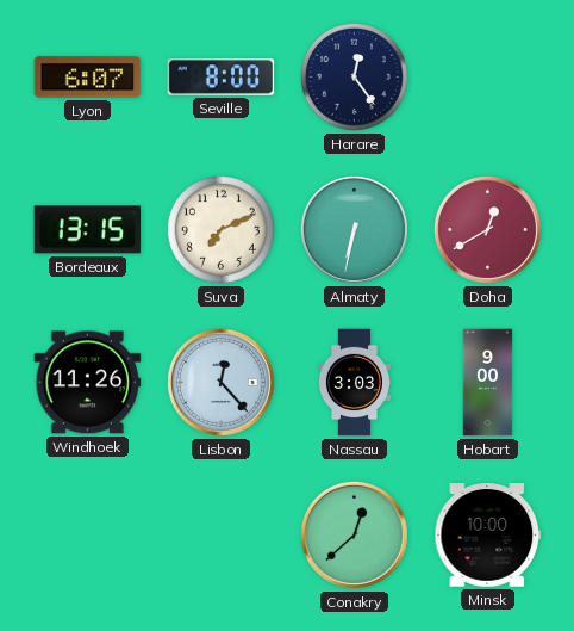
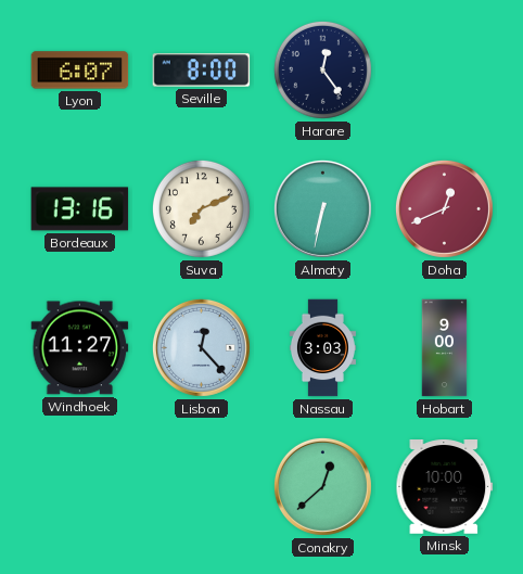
Bordeaux: 13:15 -> 13:16
Doha: 12:40 -> 12:41
Windhoek: 11:26 -> 11:27
